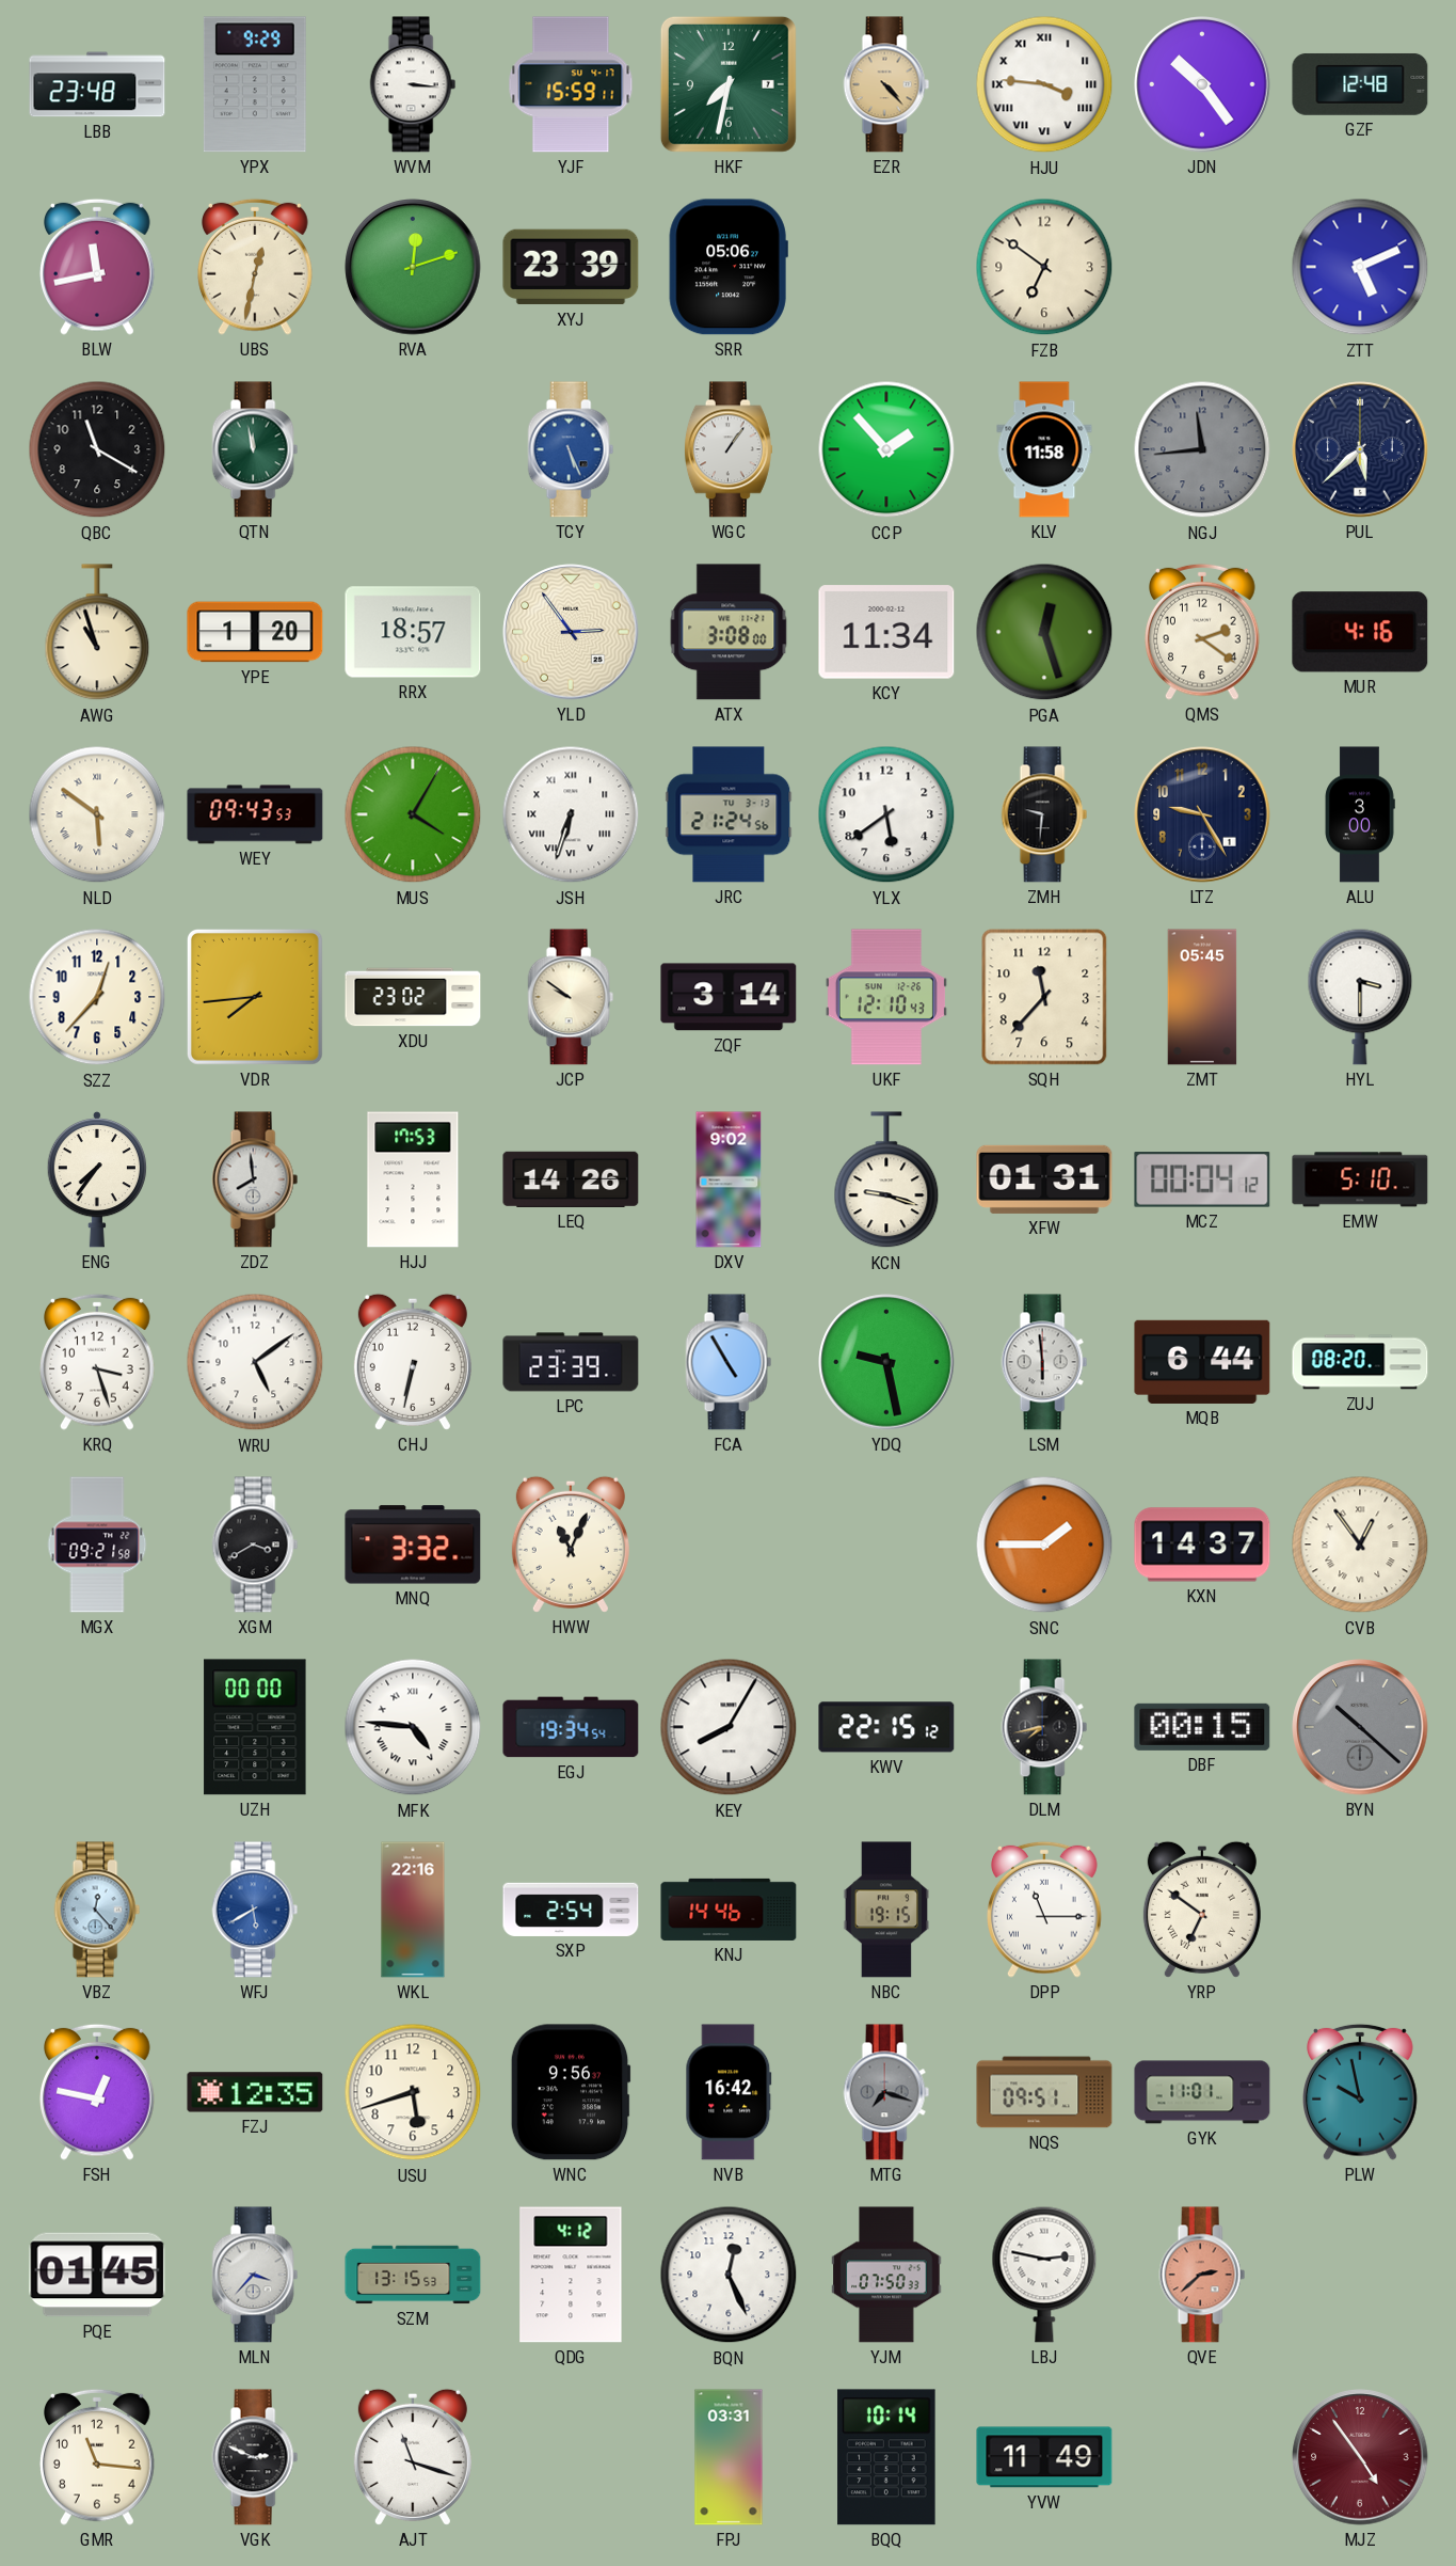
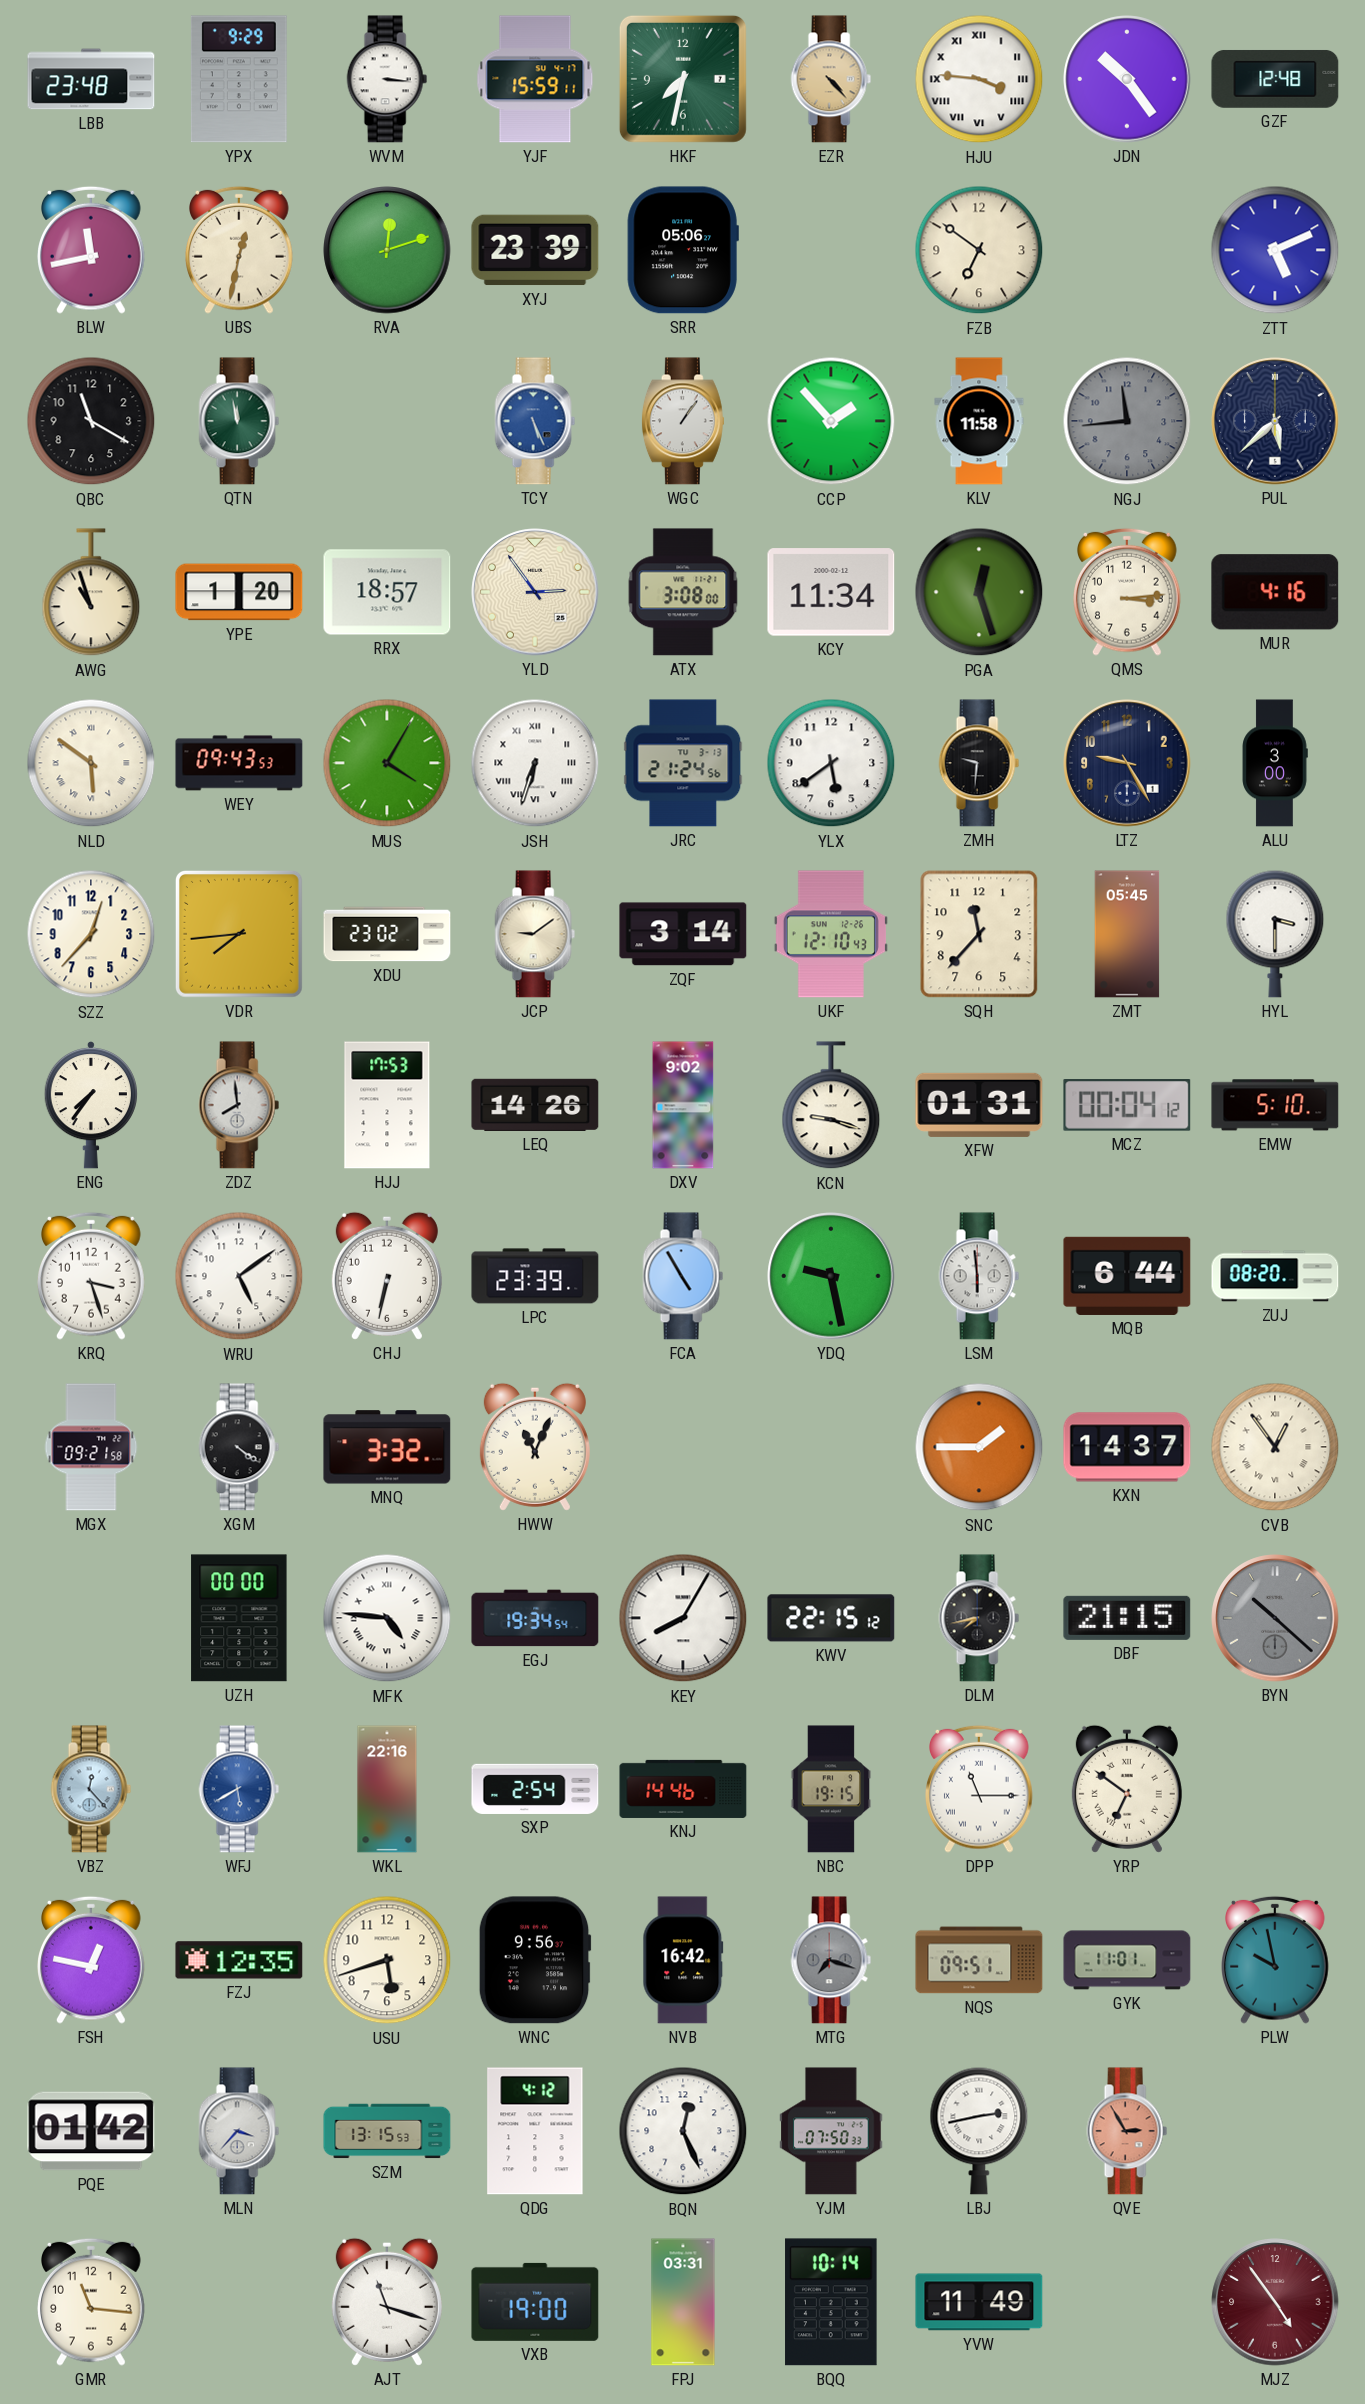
QMS: 2:21 -> 3:14
JCP: 9:51 -> 9:09
XGM: 3:40 -> 4:21
DBF: 00:15 -> 21:15
PQE: 01:45 -> 01:42
LBJ: 2:47 -> 2:43
QVE: 2:38 -> 2:55
VGK: 2:49 -> none
VXB: none -> 19:00
